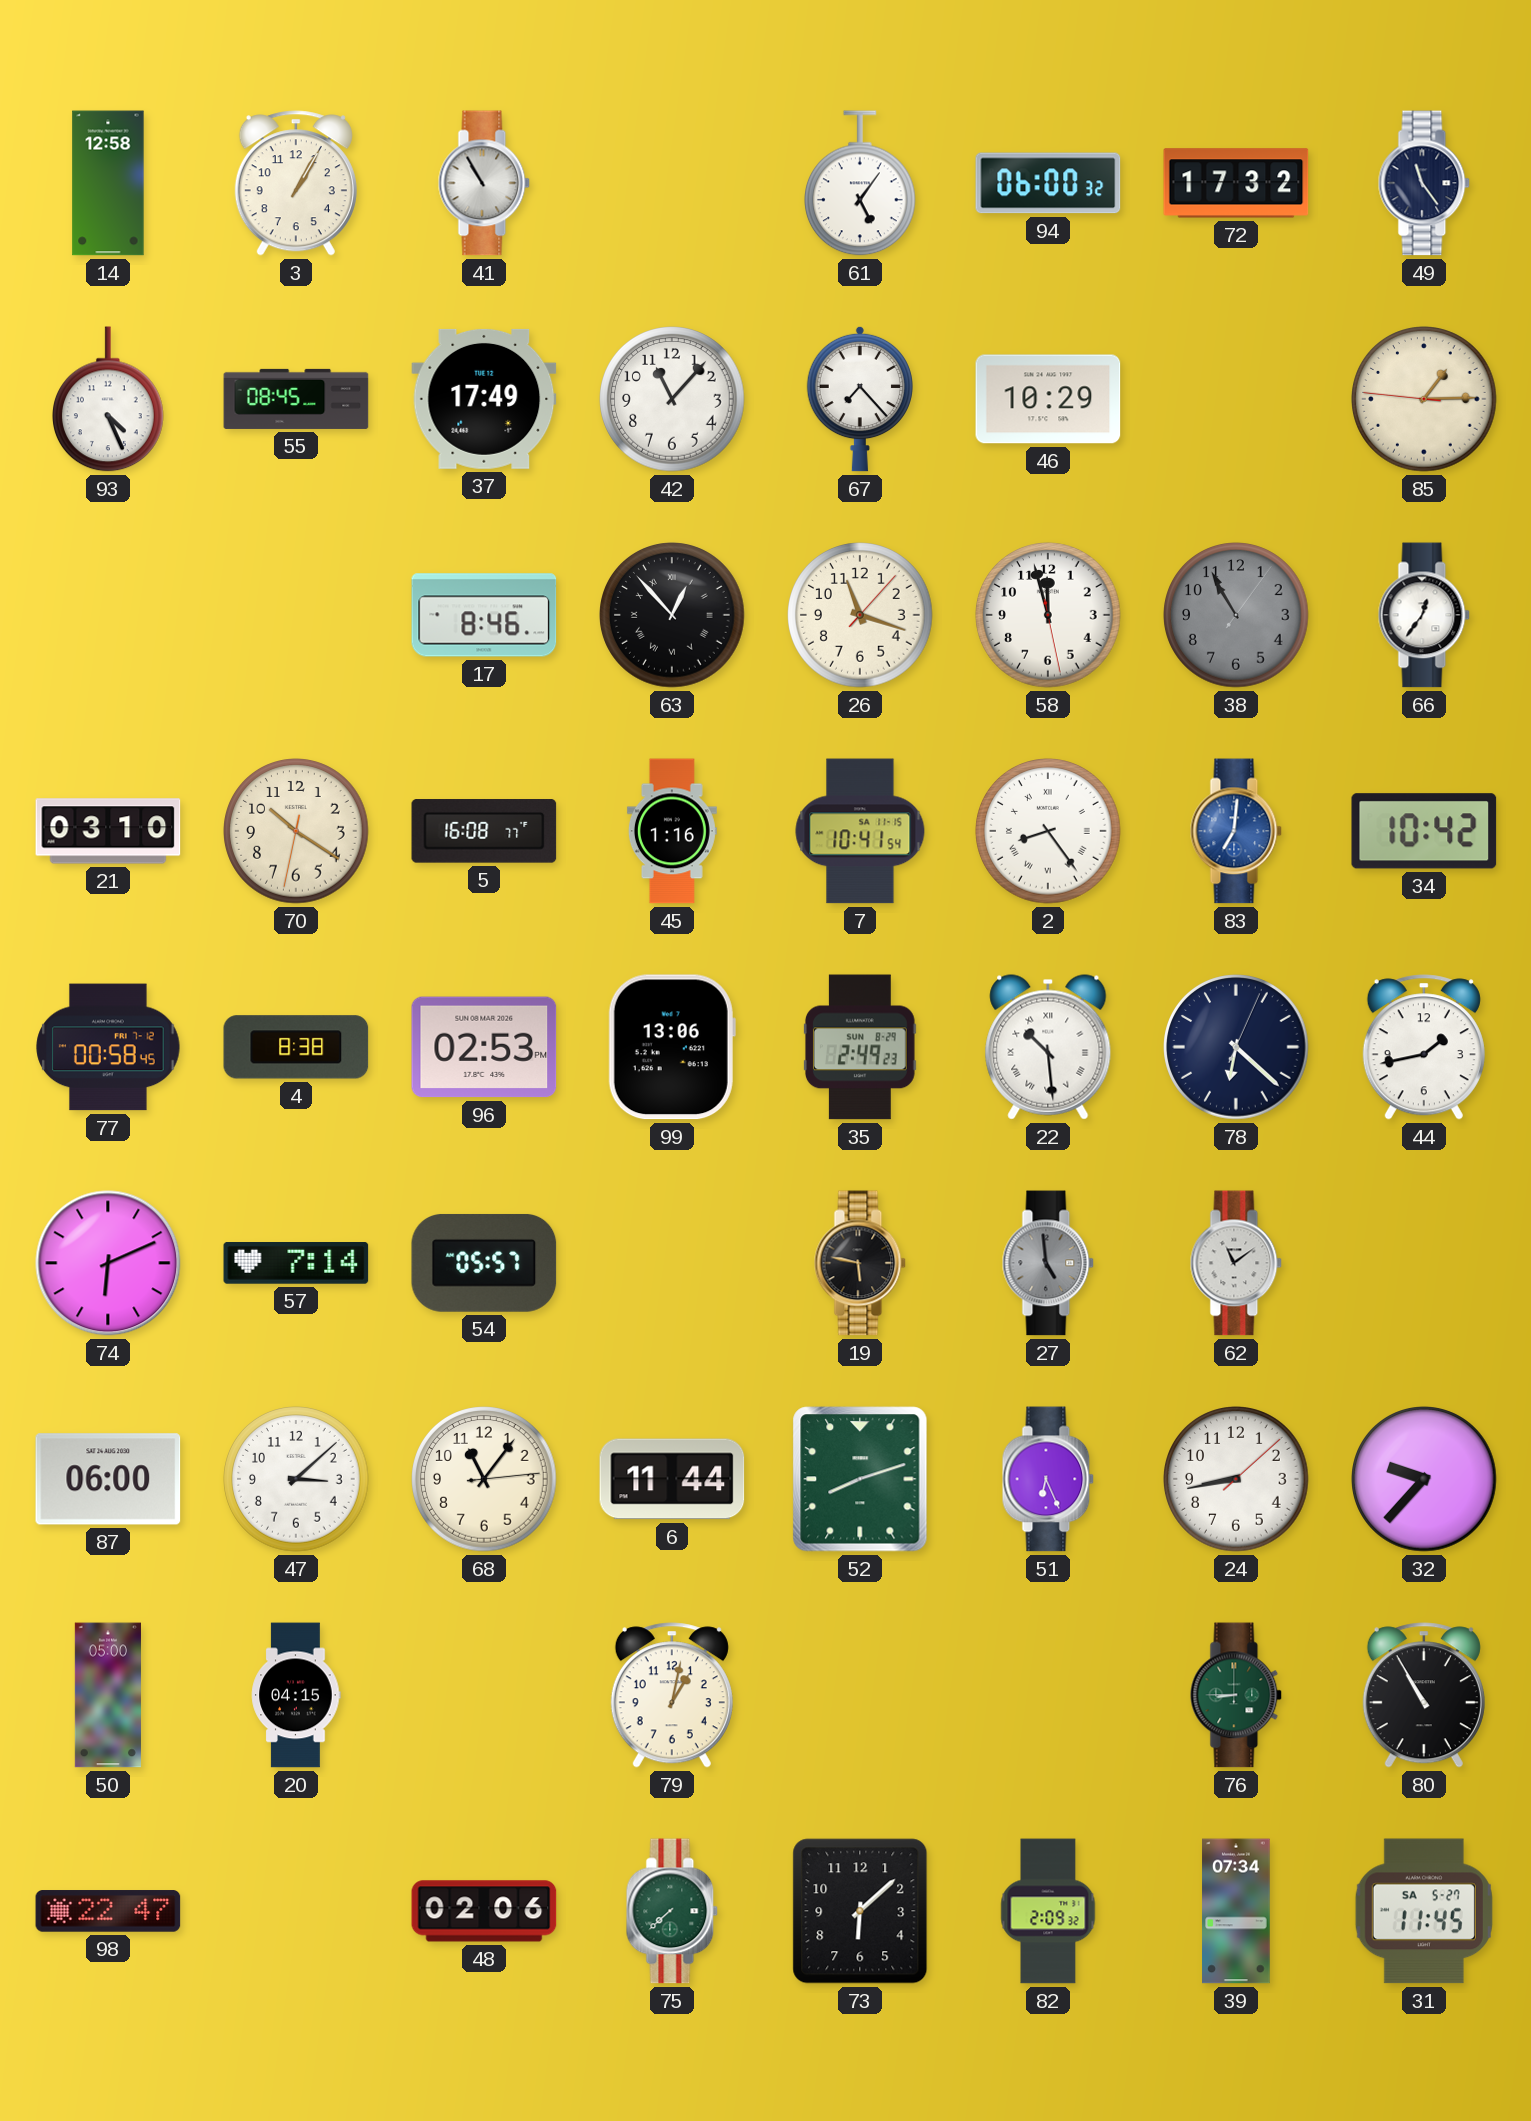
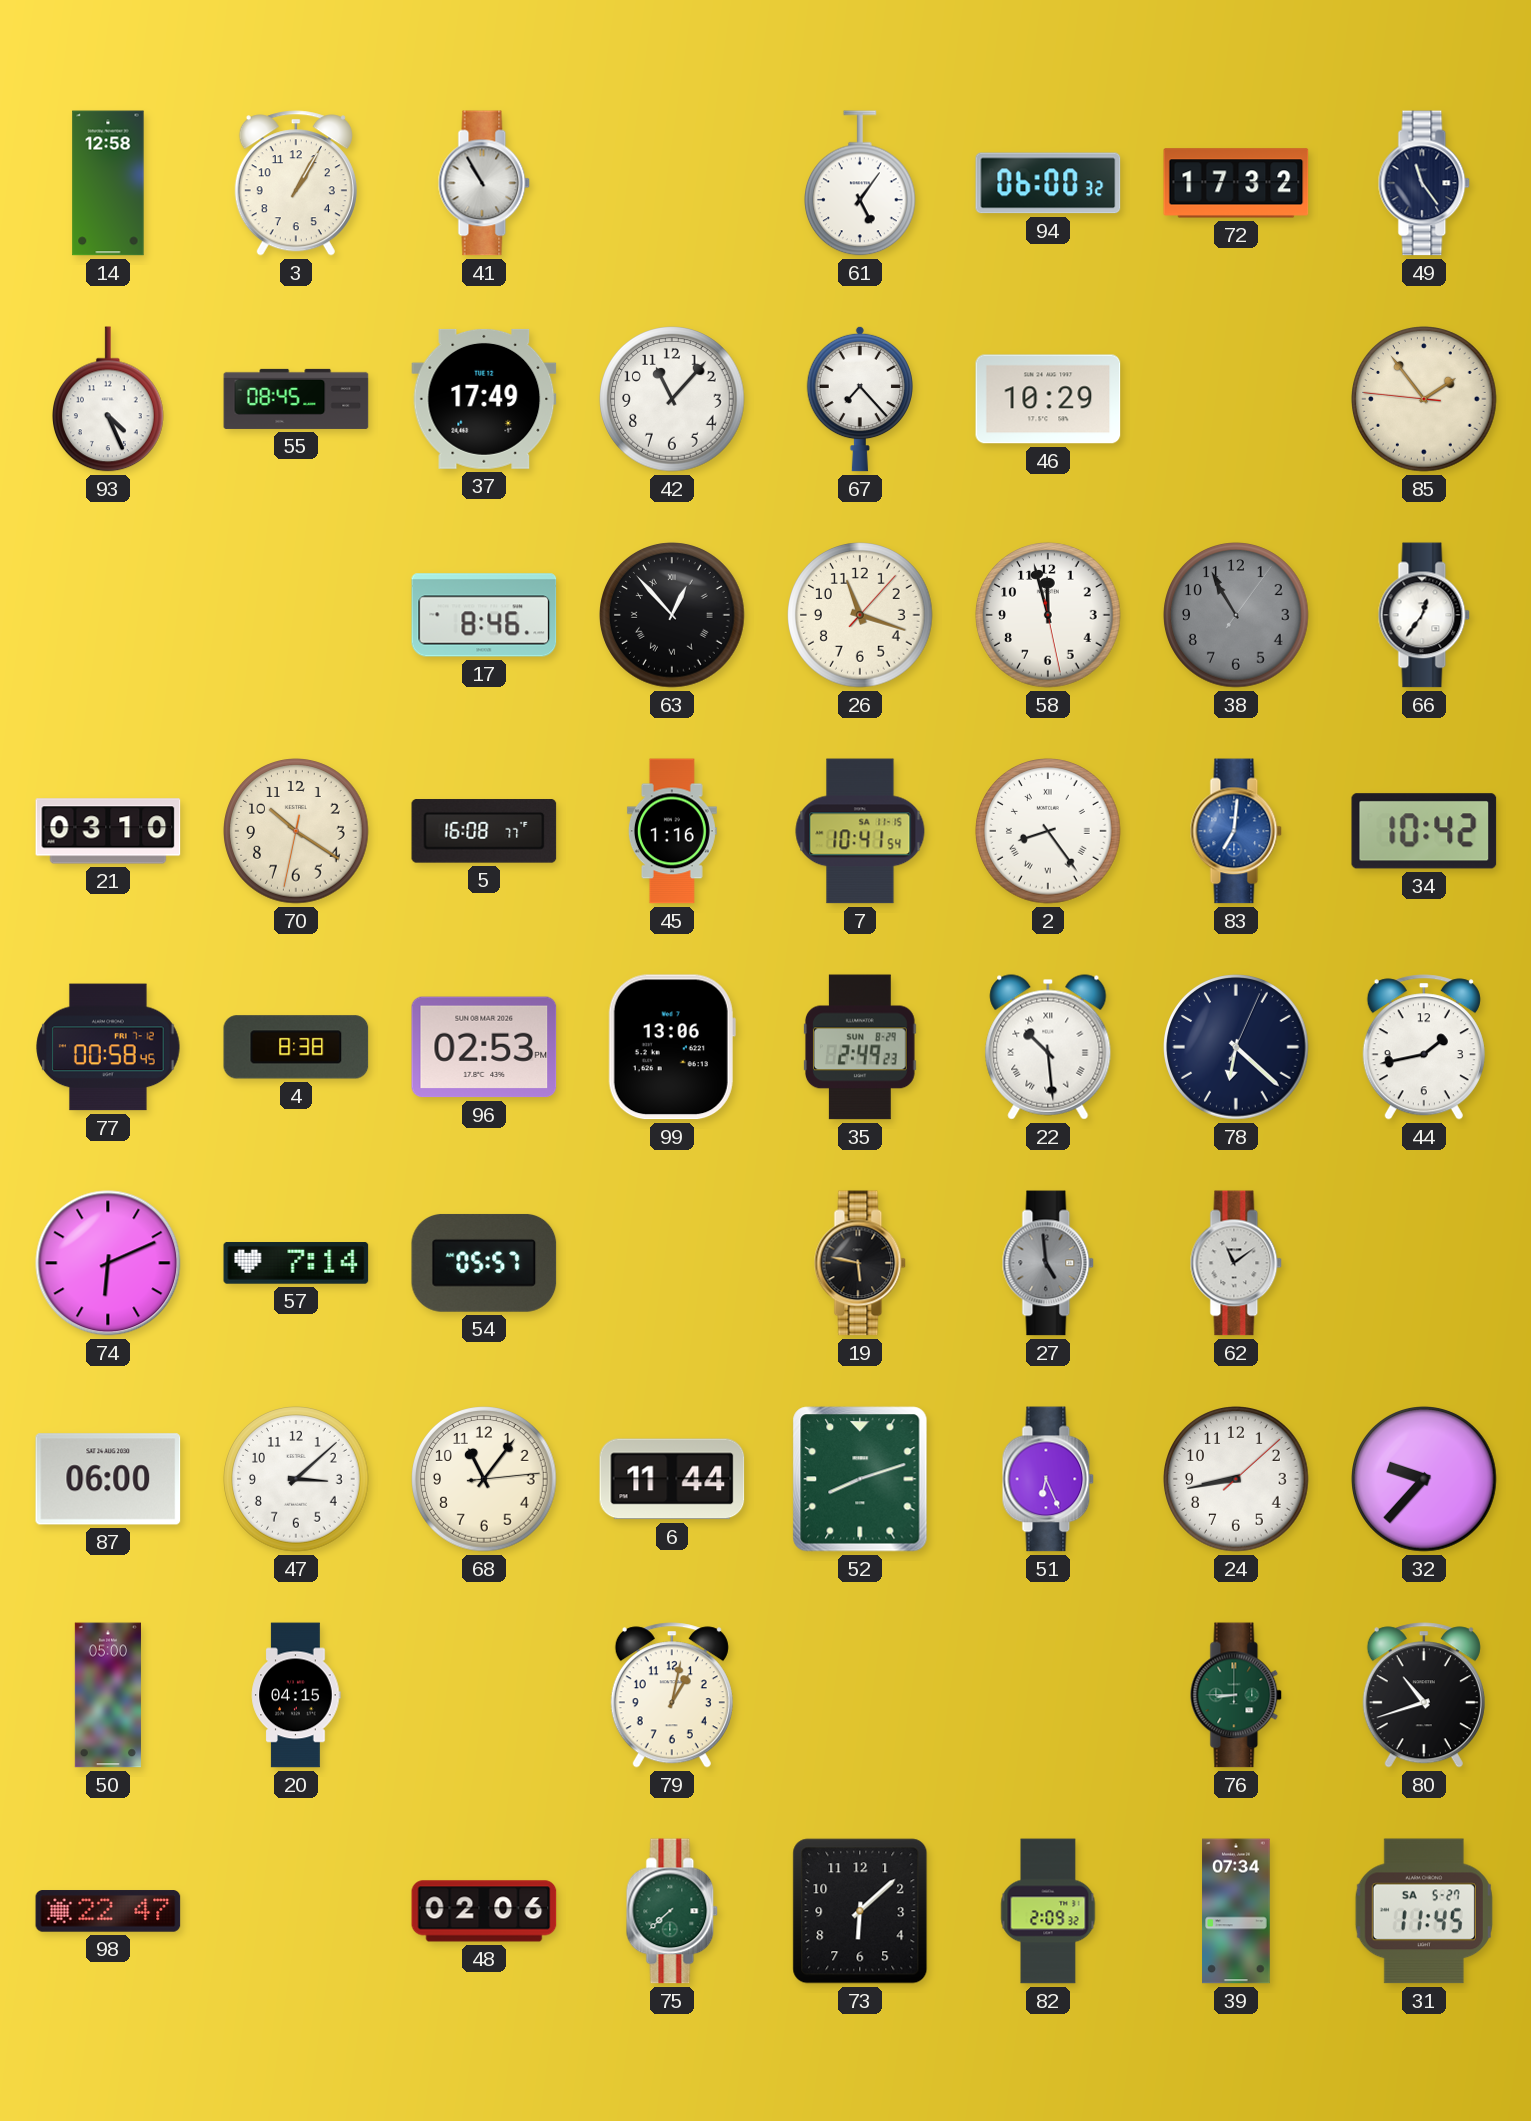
85: 1:14 -> 1:53
80: 10:55 -> 10:42
